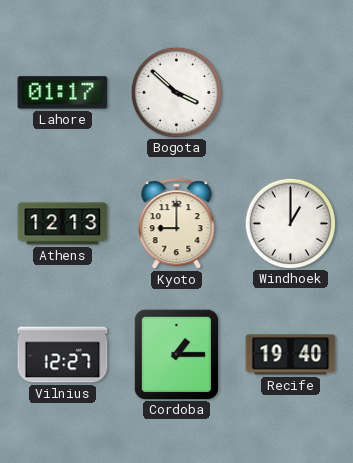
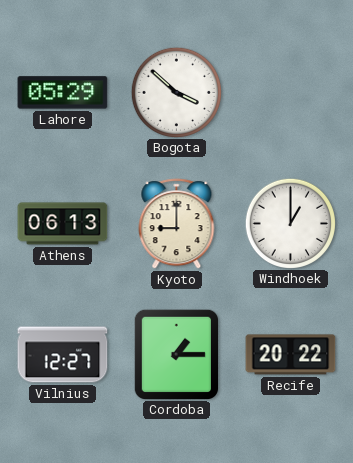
Lahore: 01:17 -> 05:29
Athens: 12:13 -> 06:13
Recife: 19:40 -> 20:22
